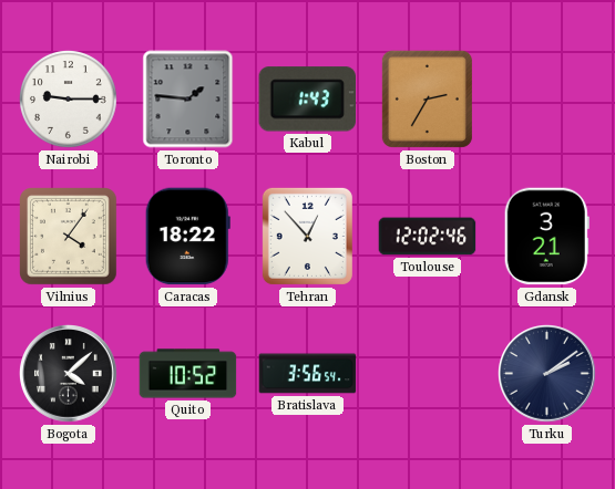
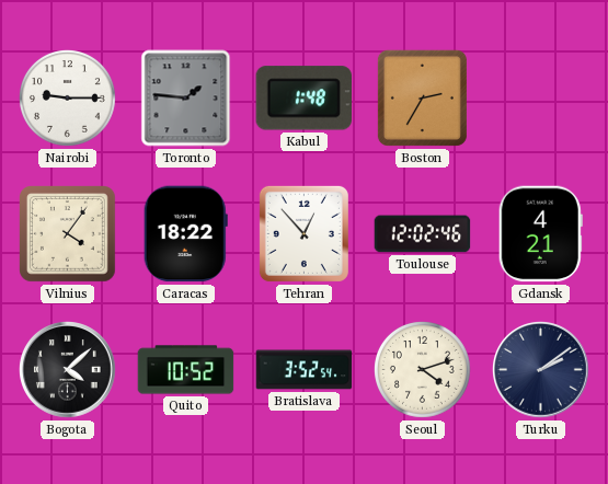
Kabul: 1:43 -> 1:48
Gdansk: 3:21 -> 4:21
Bratislava: 3:56 -> 3:52
Seoul: none -> 4:12
